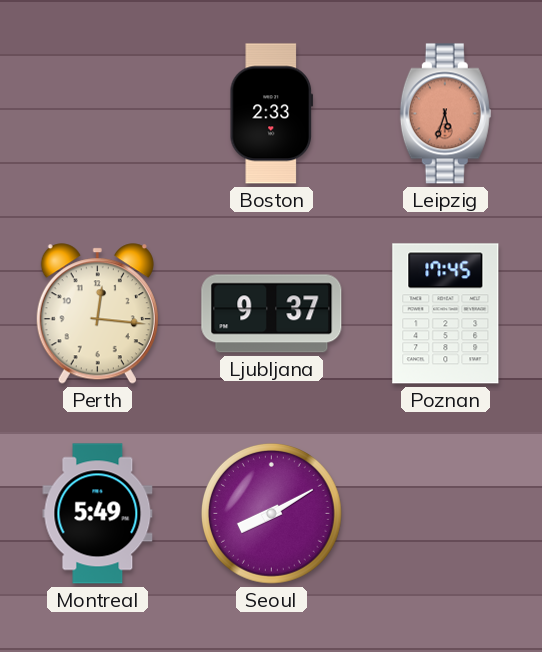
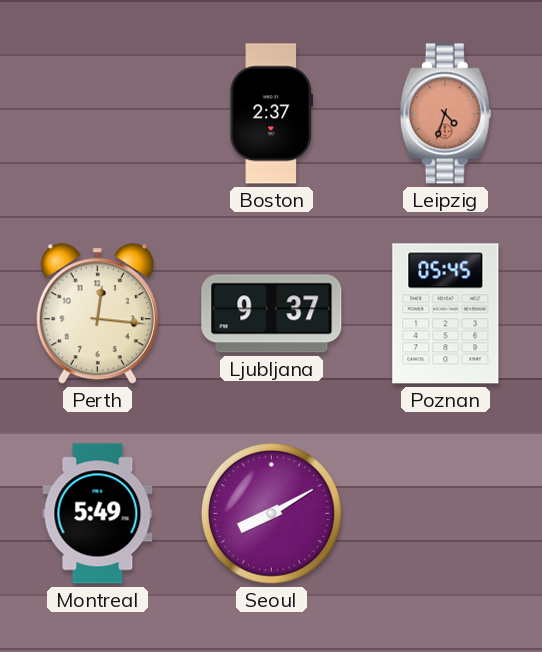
Boston: 2:33 -> 2:37
Leipzig: 5:33 -> 4:33
Poznan: 17:45 -> 05:45
